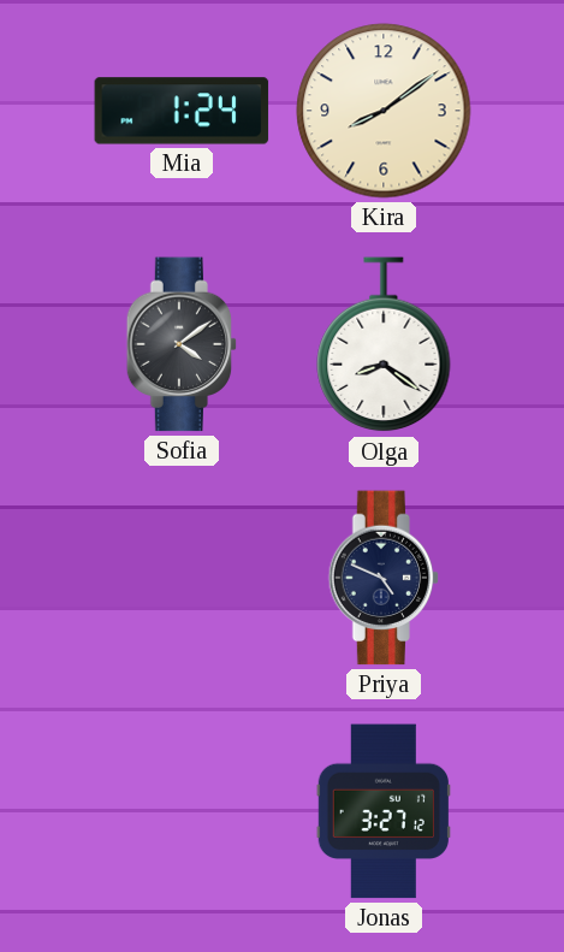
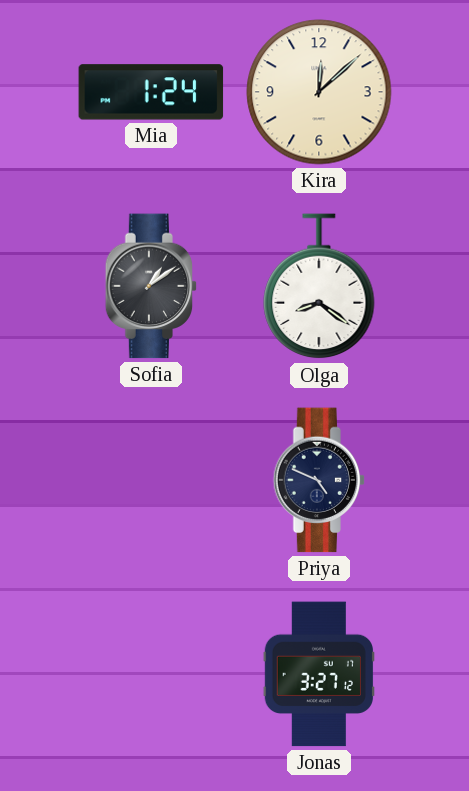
Kira: 8:09 -> 12:08
Sofia: 4:09 -> 1:09
